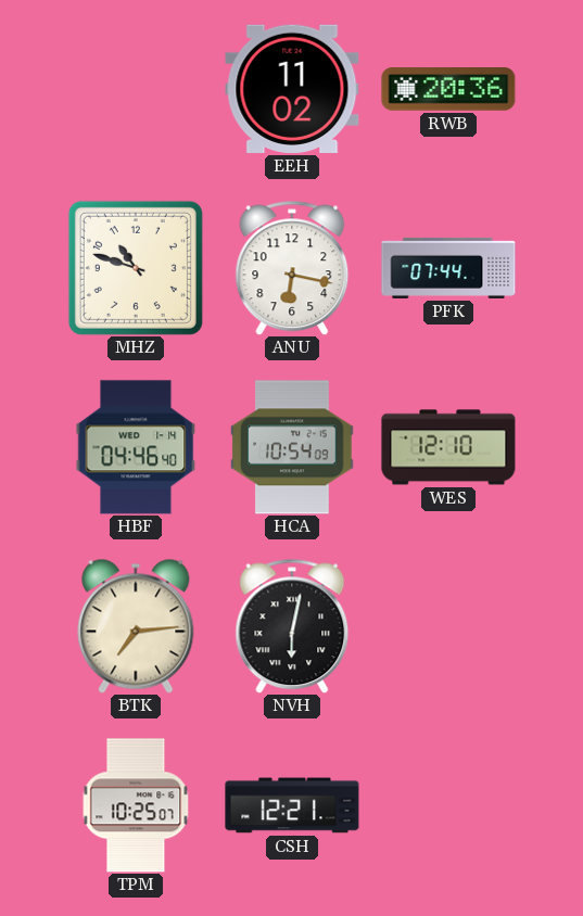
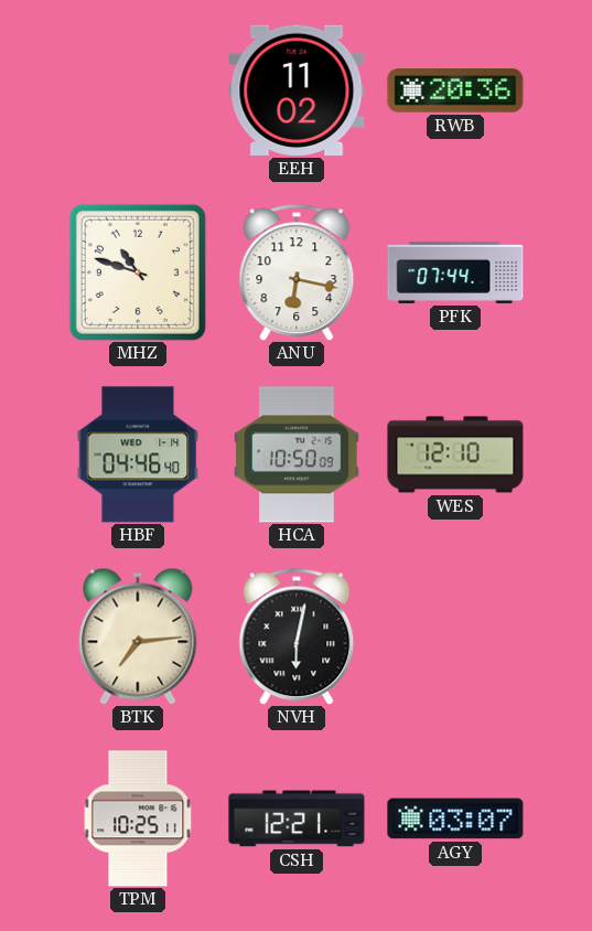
HCA: 10:54 -> 10:50
TPM: 10:25:07 -> 10:25:11
AGY: none -> 03:07
